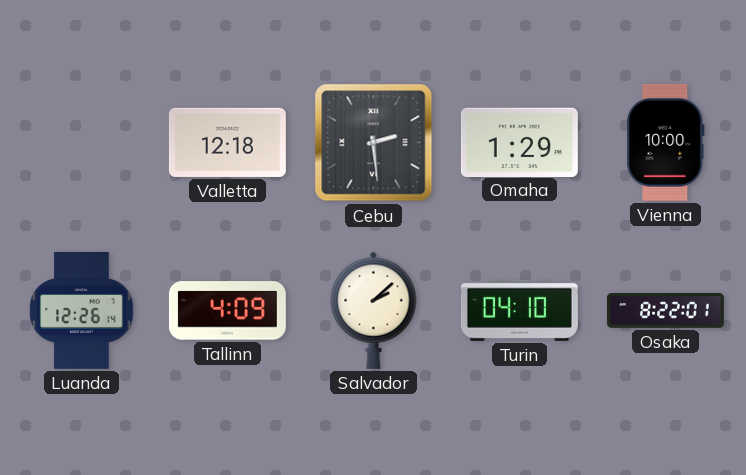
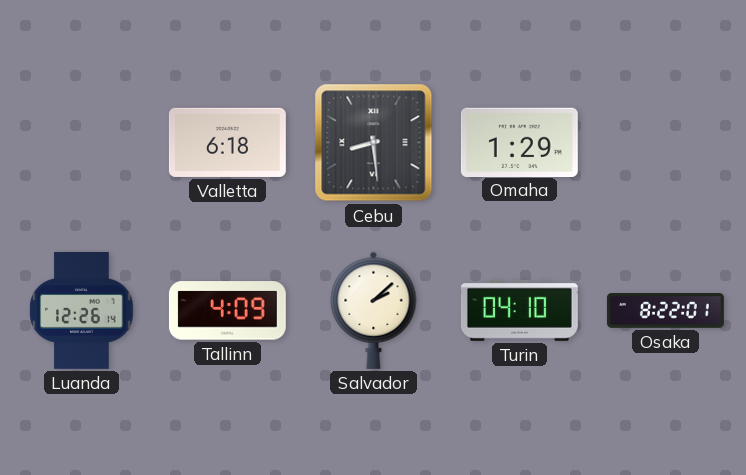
Valletta: 12:18 -> 6:18
Cebu: 2:29 -> 8:29
Vienna: 10:00 -> none
